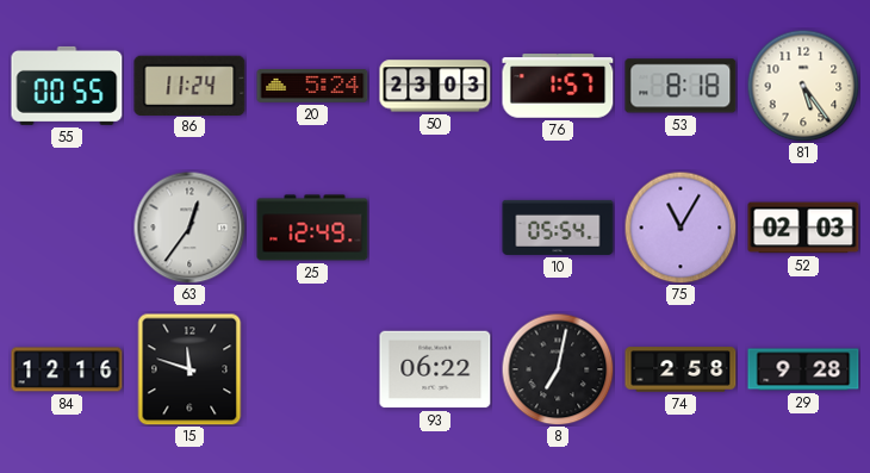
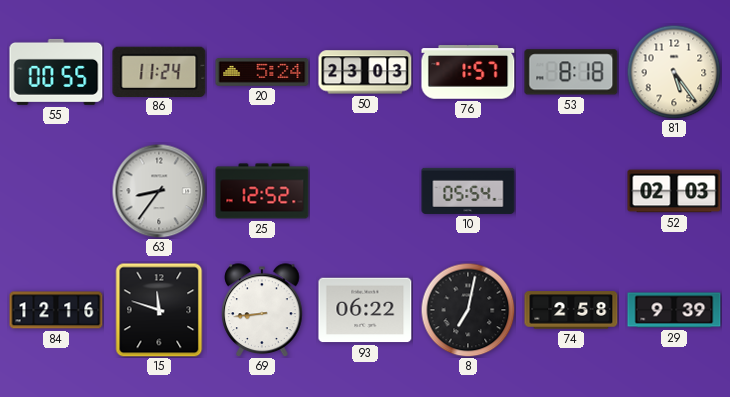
63: 12:36 -> 8:36
25: 12:49 -> 12:52
75: 11:05 -> none
69: none -> 8:44
29: 9:28 -> 9:39
